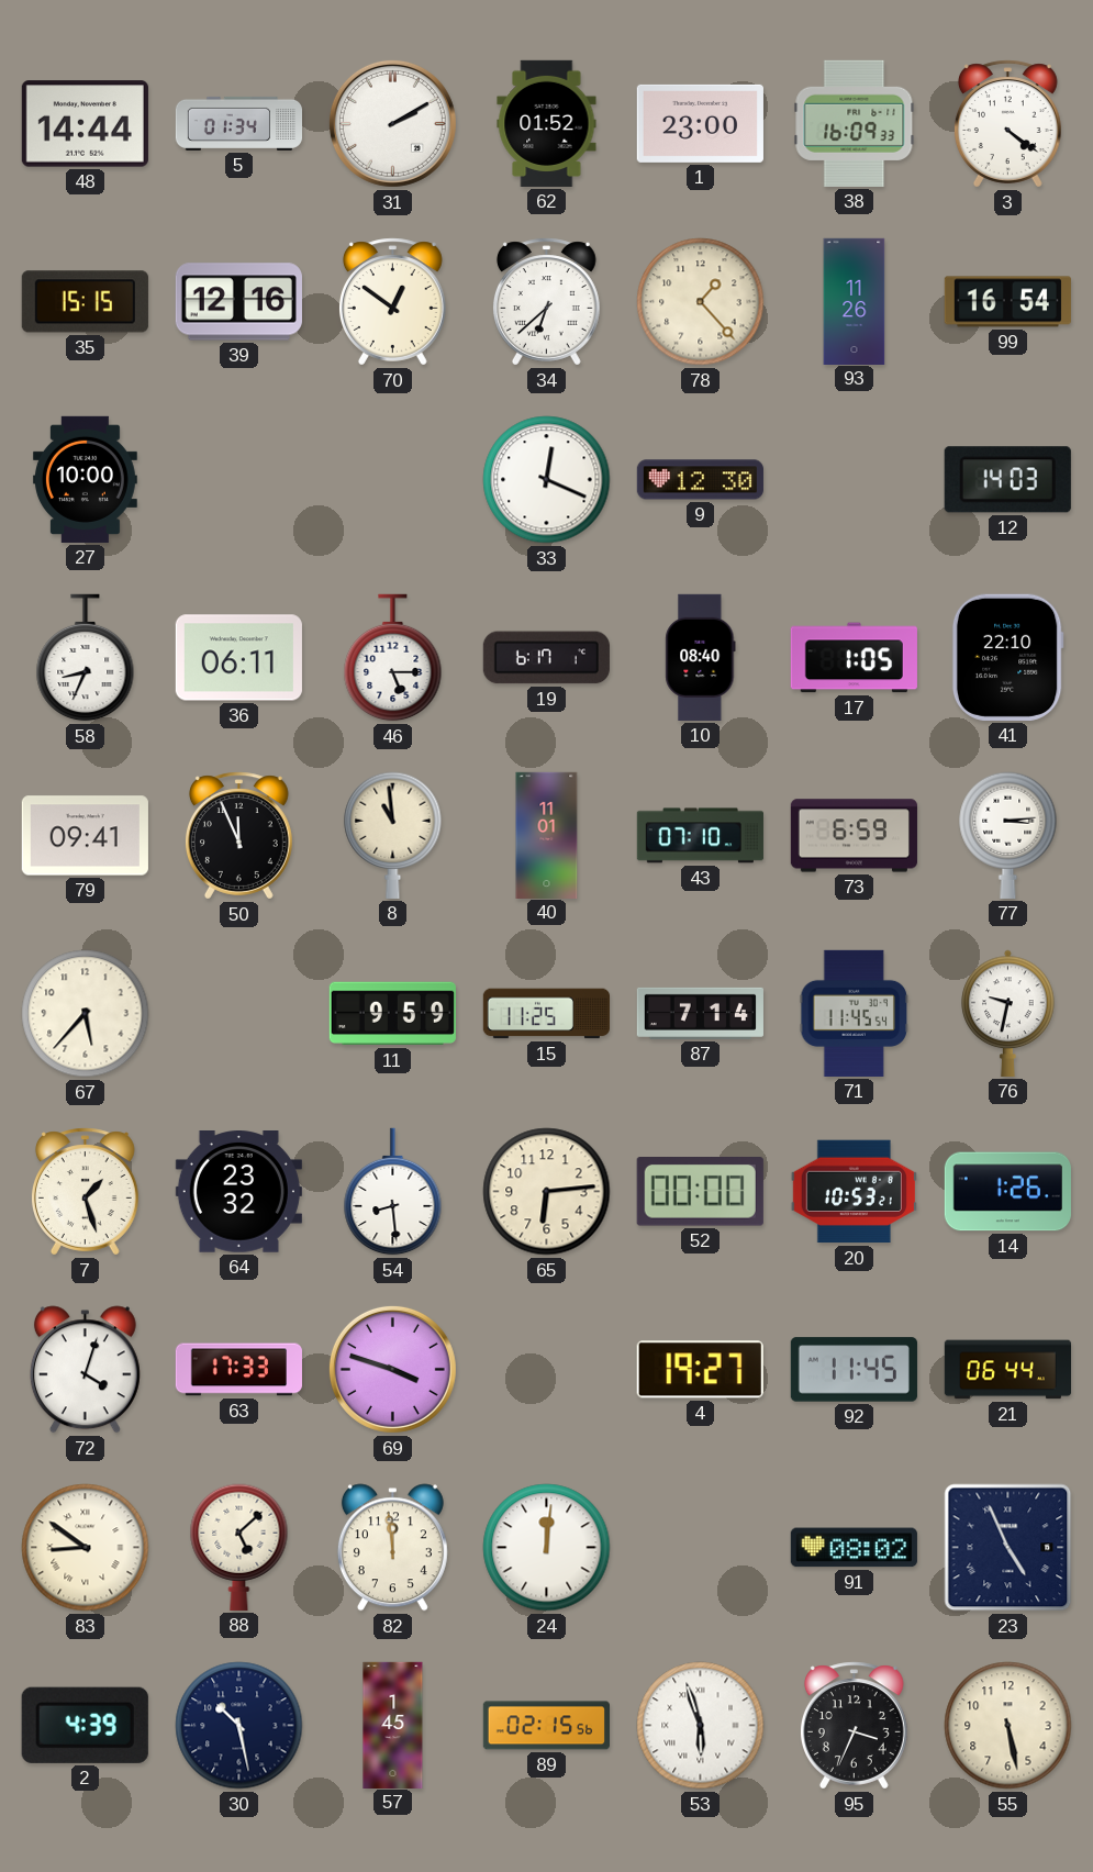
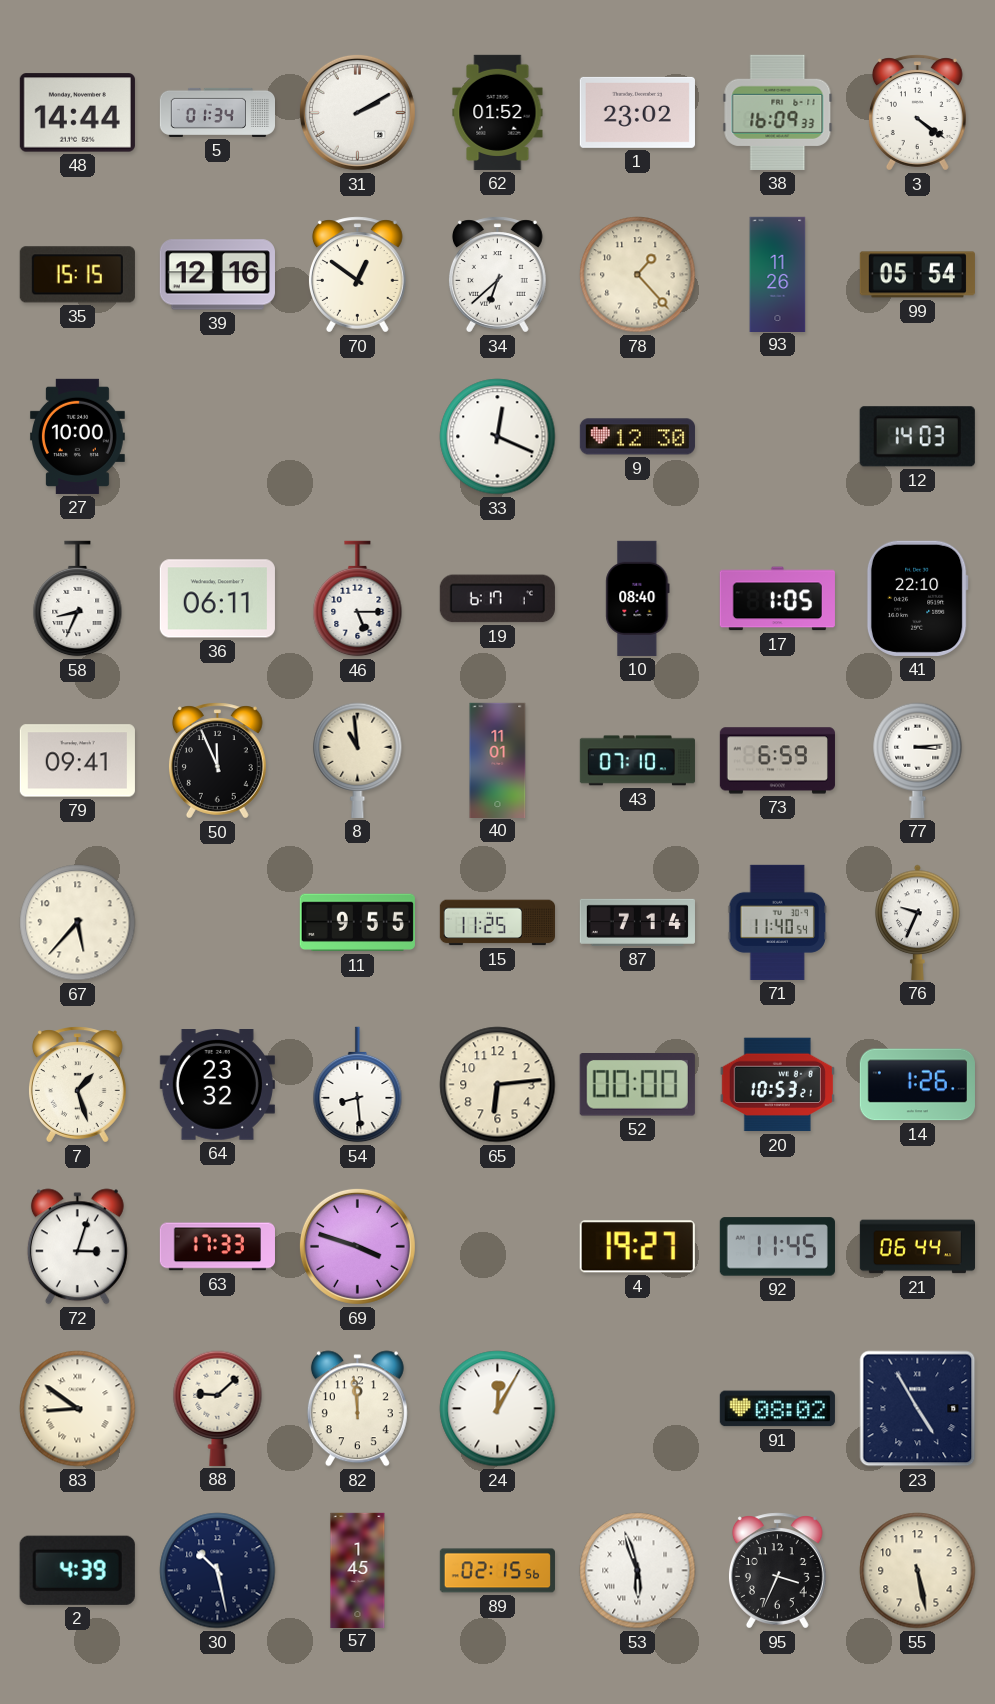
1: 23:00 -> 23:02
99: 16:54 -> 05:54
11: 9:59 -> 9:55
71: 11:45 -> 11:40
76: 9:32 -> 9:34
72: 4:03 -> 3:03
88: 5:08 -> 9:08
24: 12:01 -> 12:05
23: 4:56 -> 4:55
